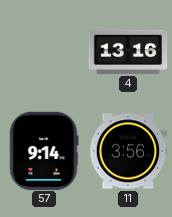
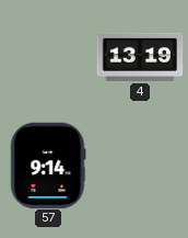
4: 13:16 -> 13:19
11: 3:56 -> none
